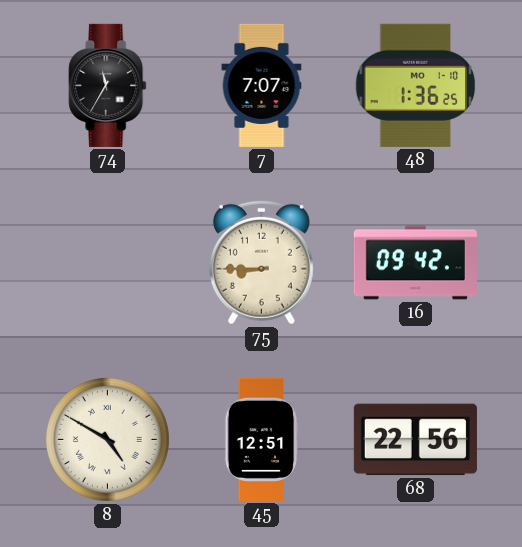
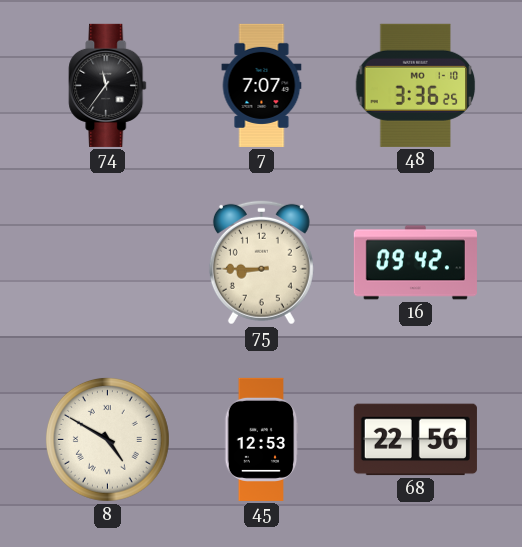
74: 11:35 -> 11:36
48: 1:36 -> 3:36
45: 12:51 -> 12:53
